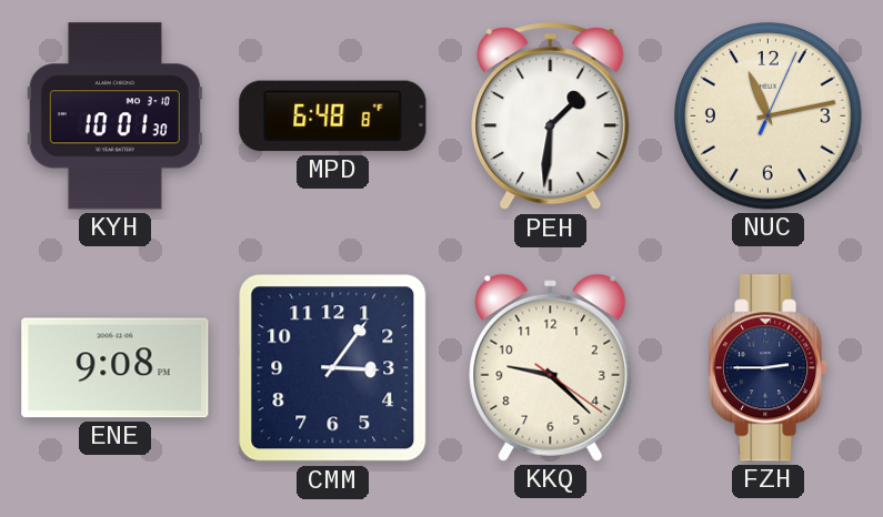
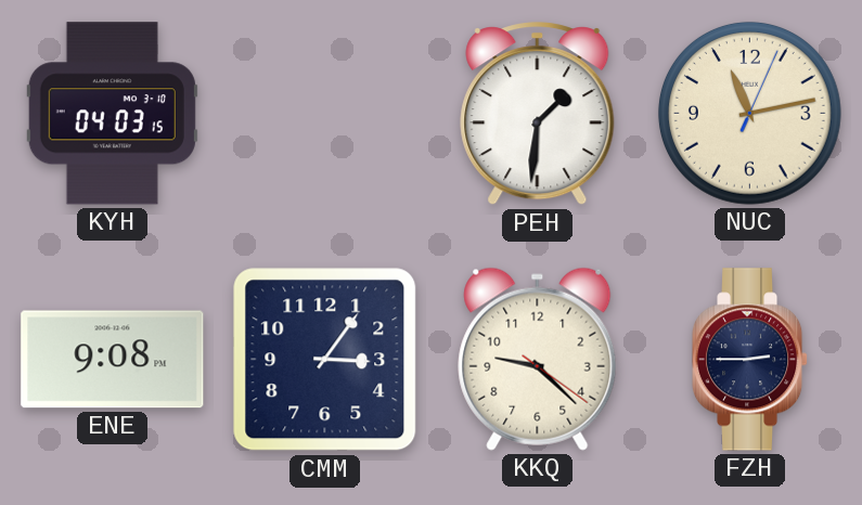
KYH: 10:01 -> 04:03
MPD: 6:48 -> none
